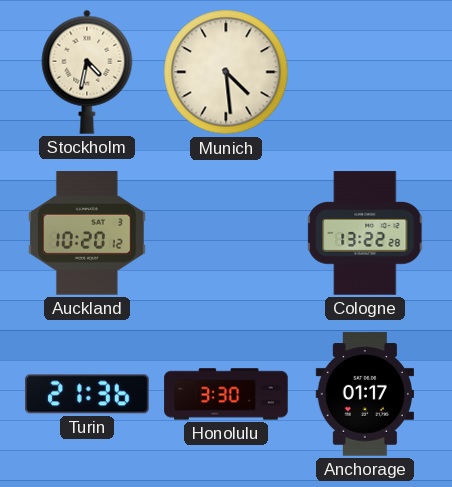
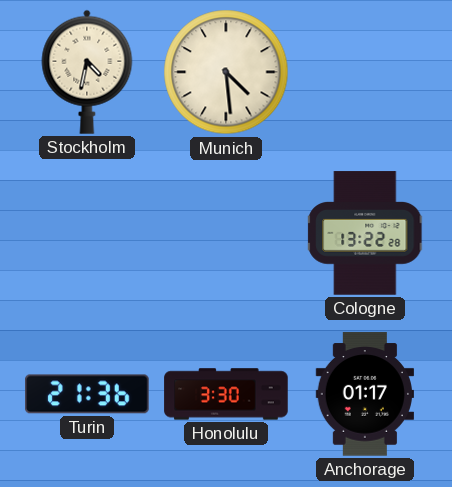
Auckland: 10:20 -> none
